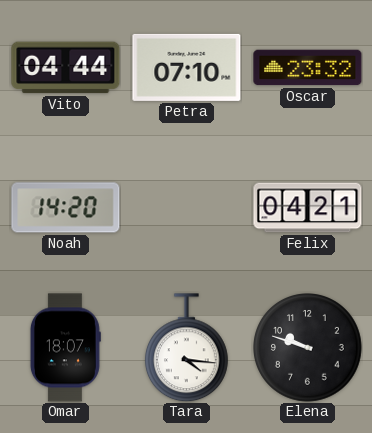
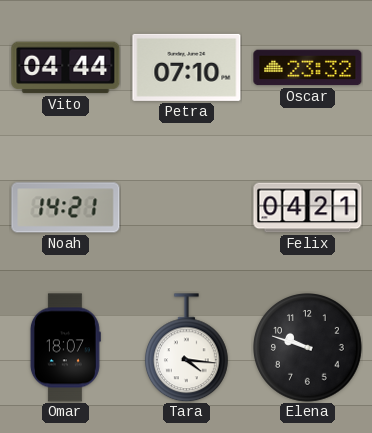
Noah: 14:20 -> 14:21
